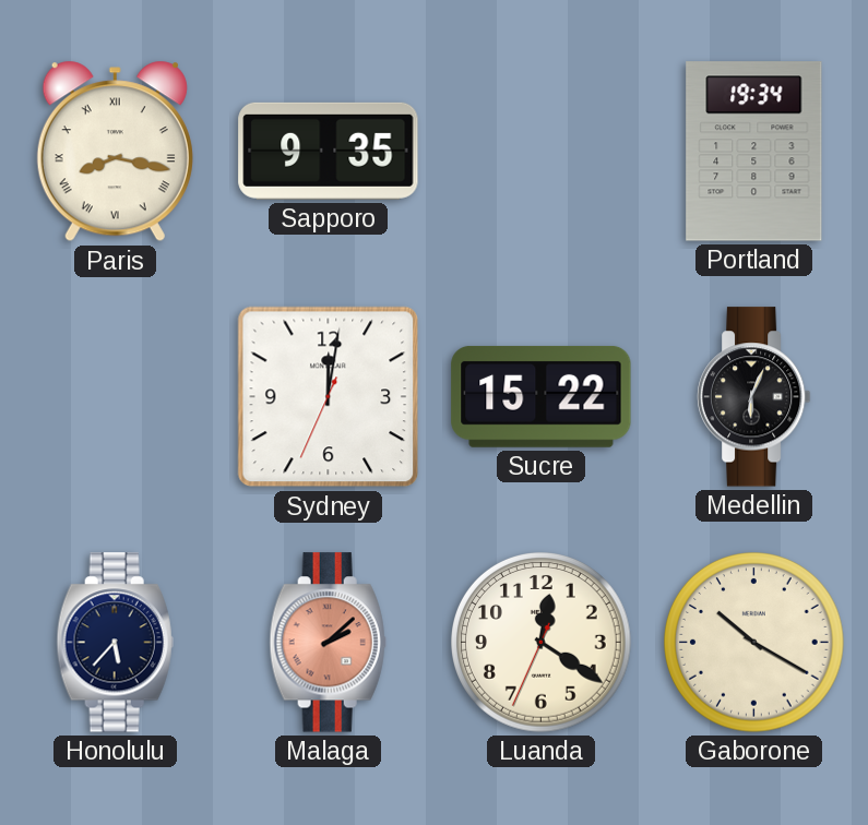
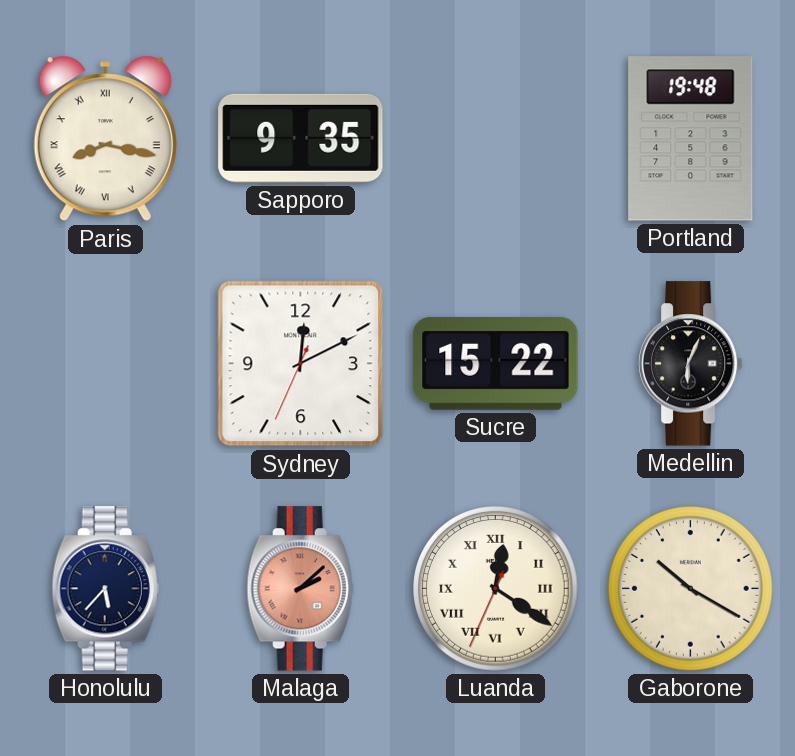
Portland: 19:34 -> 19:48
Sydney: 12:01 -> 12:10
Luanda numerals: Arabic -> Roman
